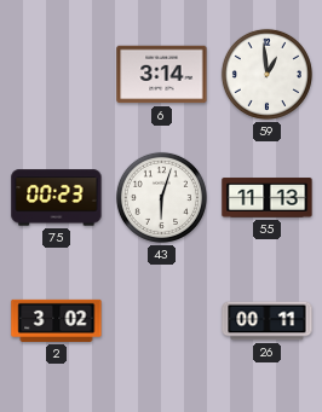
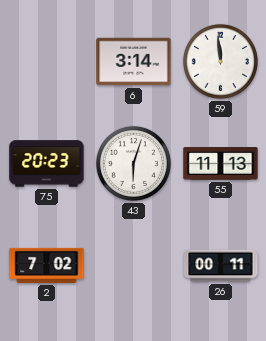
59: 12:59 -> 11:59
75: 00:23 -> 20:23
2: 3:02 -> 7:02
